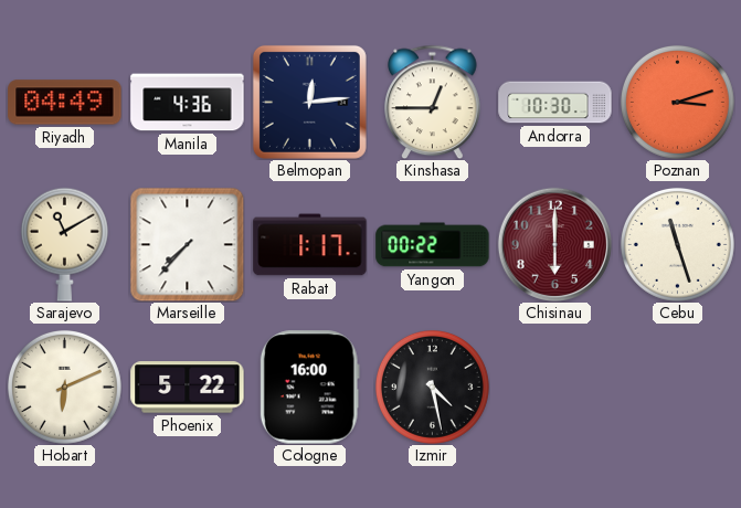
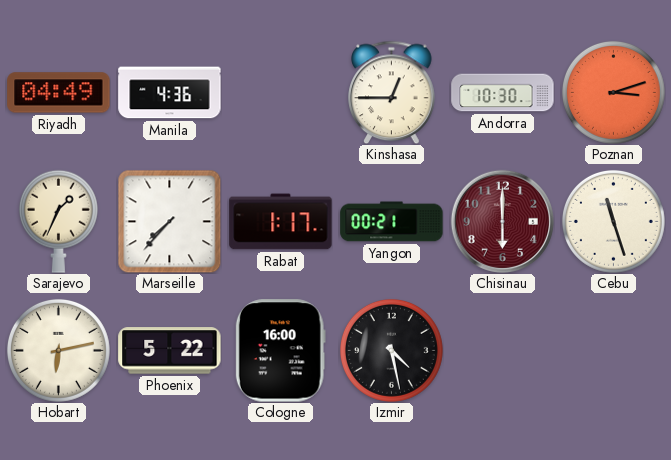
Belmopan: 12:14 -> none
Sarajevo: 11:10 -> 1:34
Yangon: 00:22 -> 00:21
Hobart: 6:11 -> 6:13
